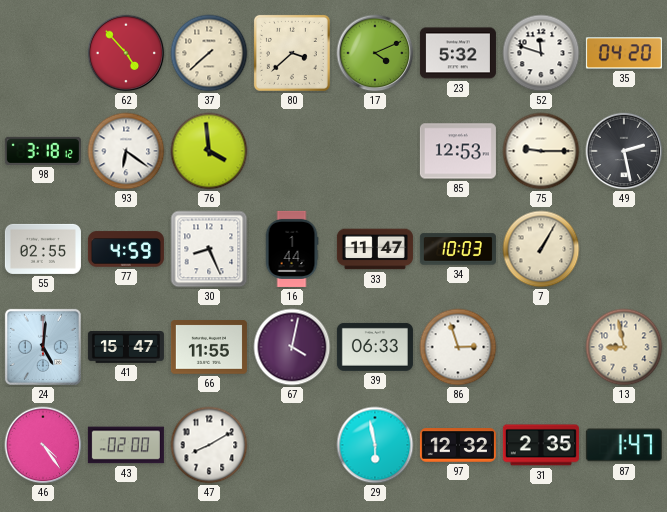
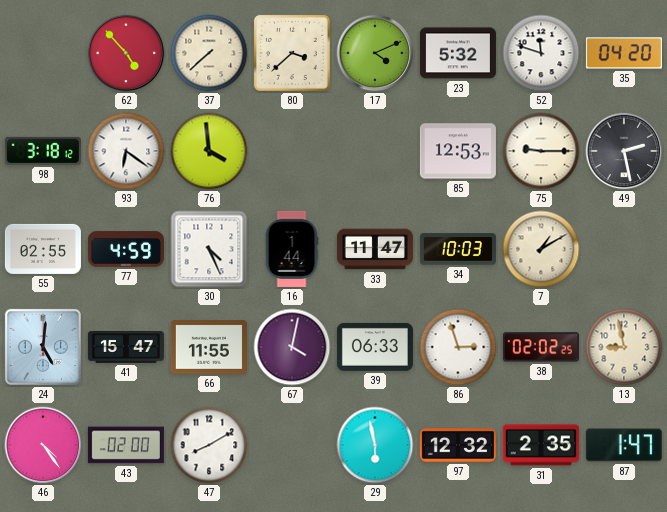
30: 8:26 -> 4:26
7: 1:05 -> 1:10
38: none -> 02:02
